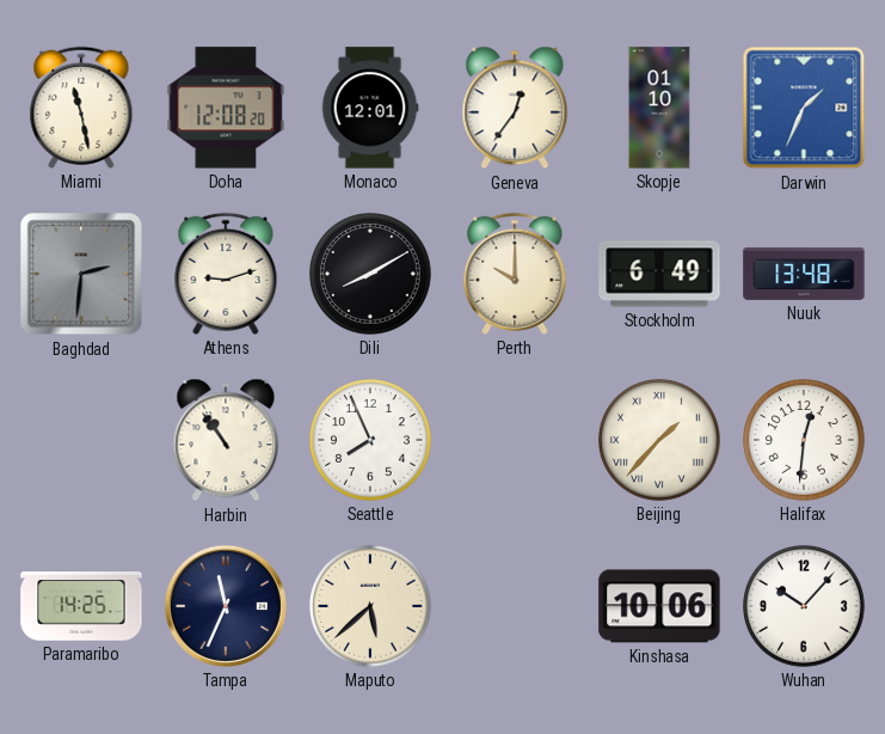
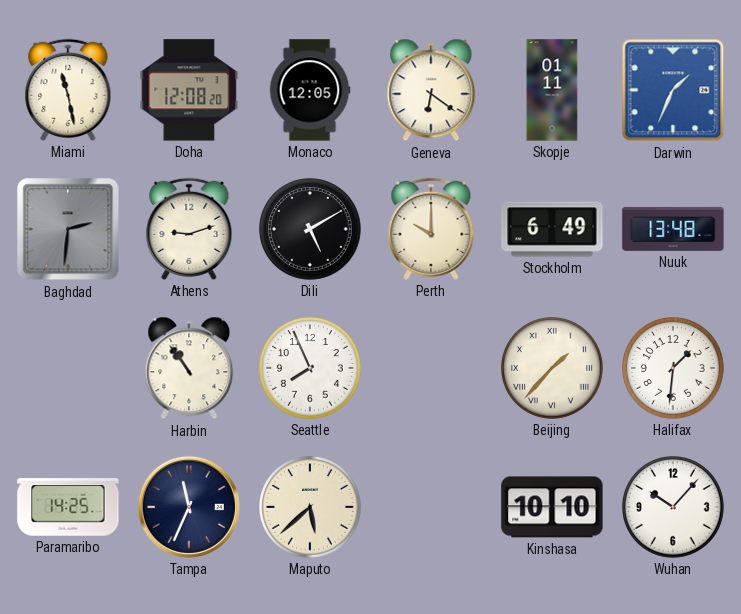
Monaco: 12:01 -> 12:05
Geneva: 12:36 -> 6:21
Skopje: 01:10 -> 01:11
Dili: 8:10 -> 5:10
Halifax: 12:31 -> 1:31
Kinshasa: 10:06 -> 10:10
